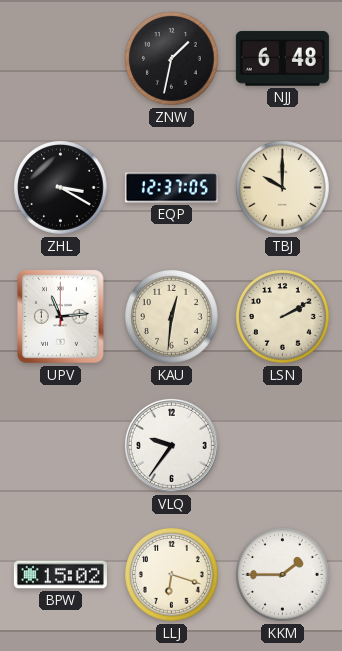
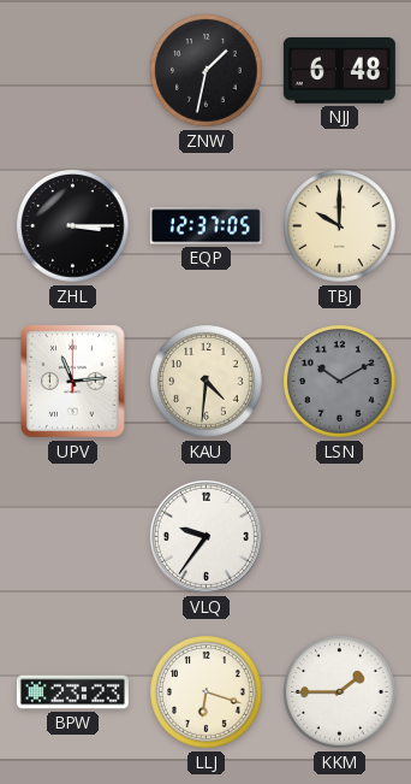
ZHL: 3:20 -> 3:15
KAU: 12:31 -> 4:31
LSN: 2:10 -> 10:10
LSN dial: cream -> grey
BPW: 15:02 -> 23:23
